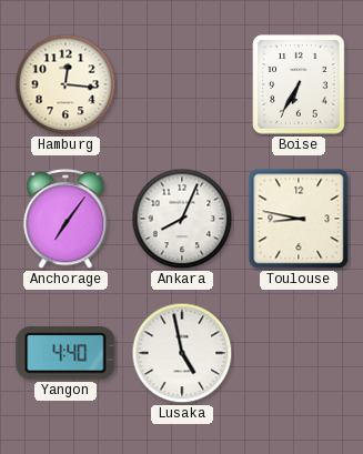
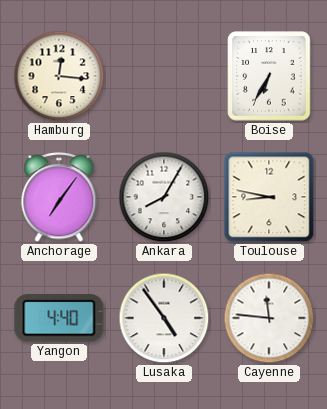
Ankara: 8:04 -> 8:05
Lusaka: 4:58 -> 4:54
Cayenne: none -> 11:46
